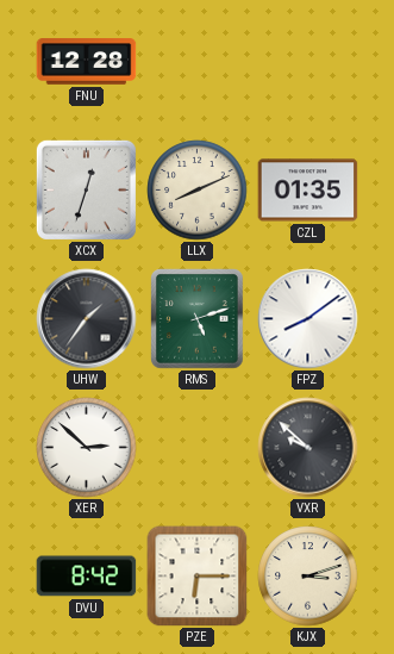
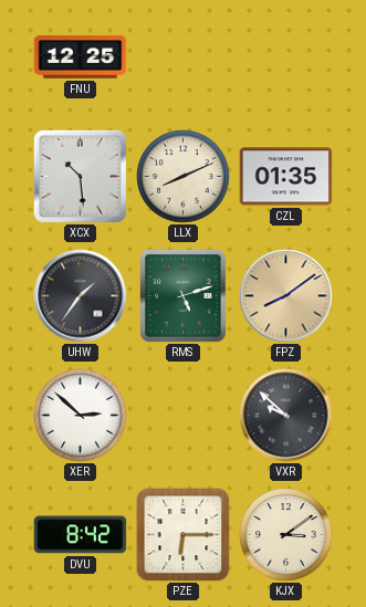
FNU: 12:28 -> 12:25
XCX: 12:33 -> 10:29
FPZ dial: white -> champagne
KJX: 3:12 -> 3:09
